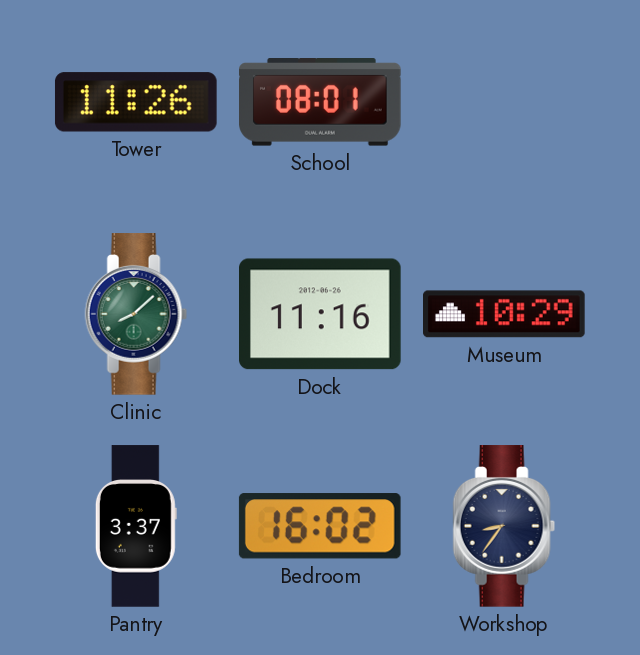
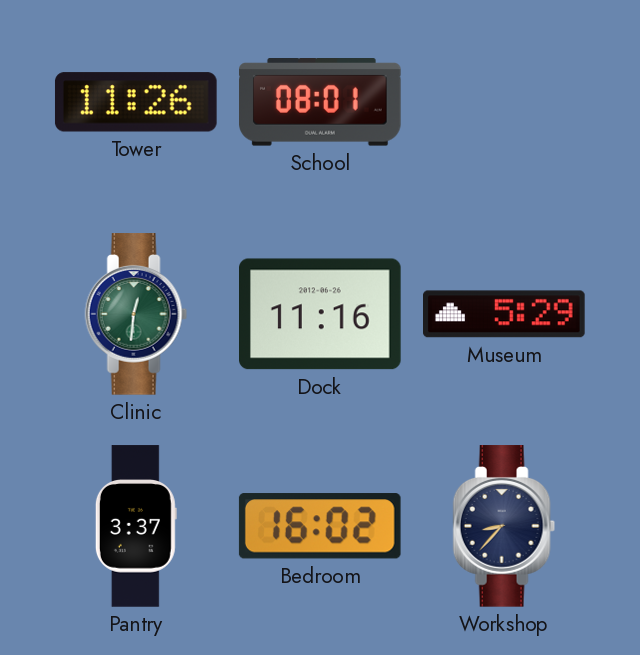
Clinic: 8:08 -> 12:31
Museum: 10:29 -> 5:29
Workshop: 8:36 -> 8:37
